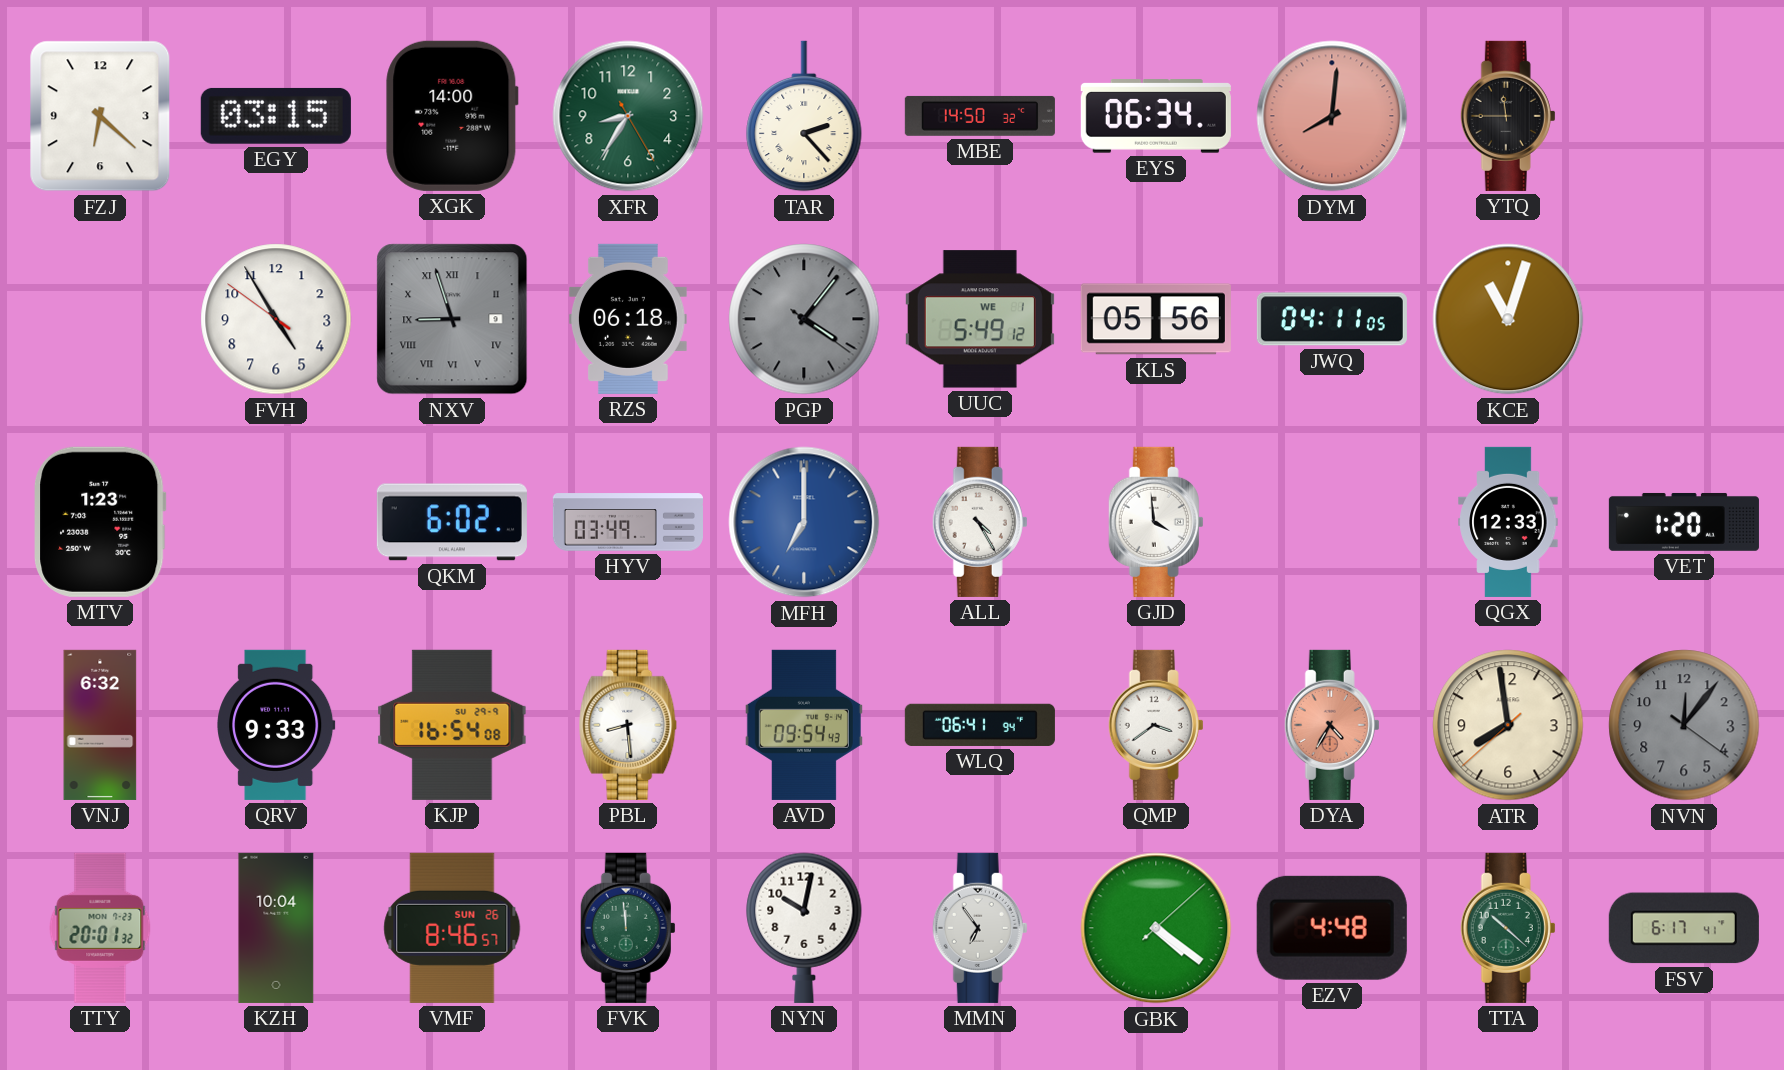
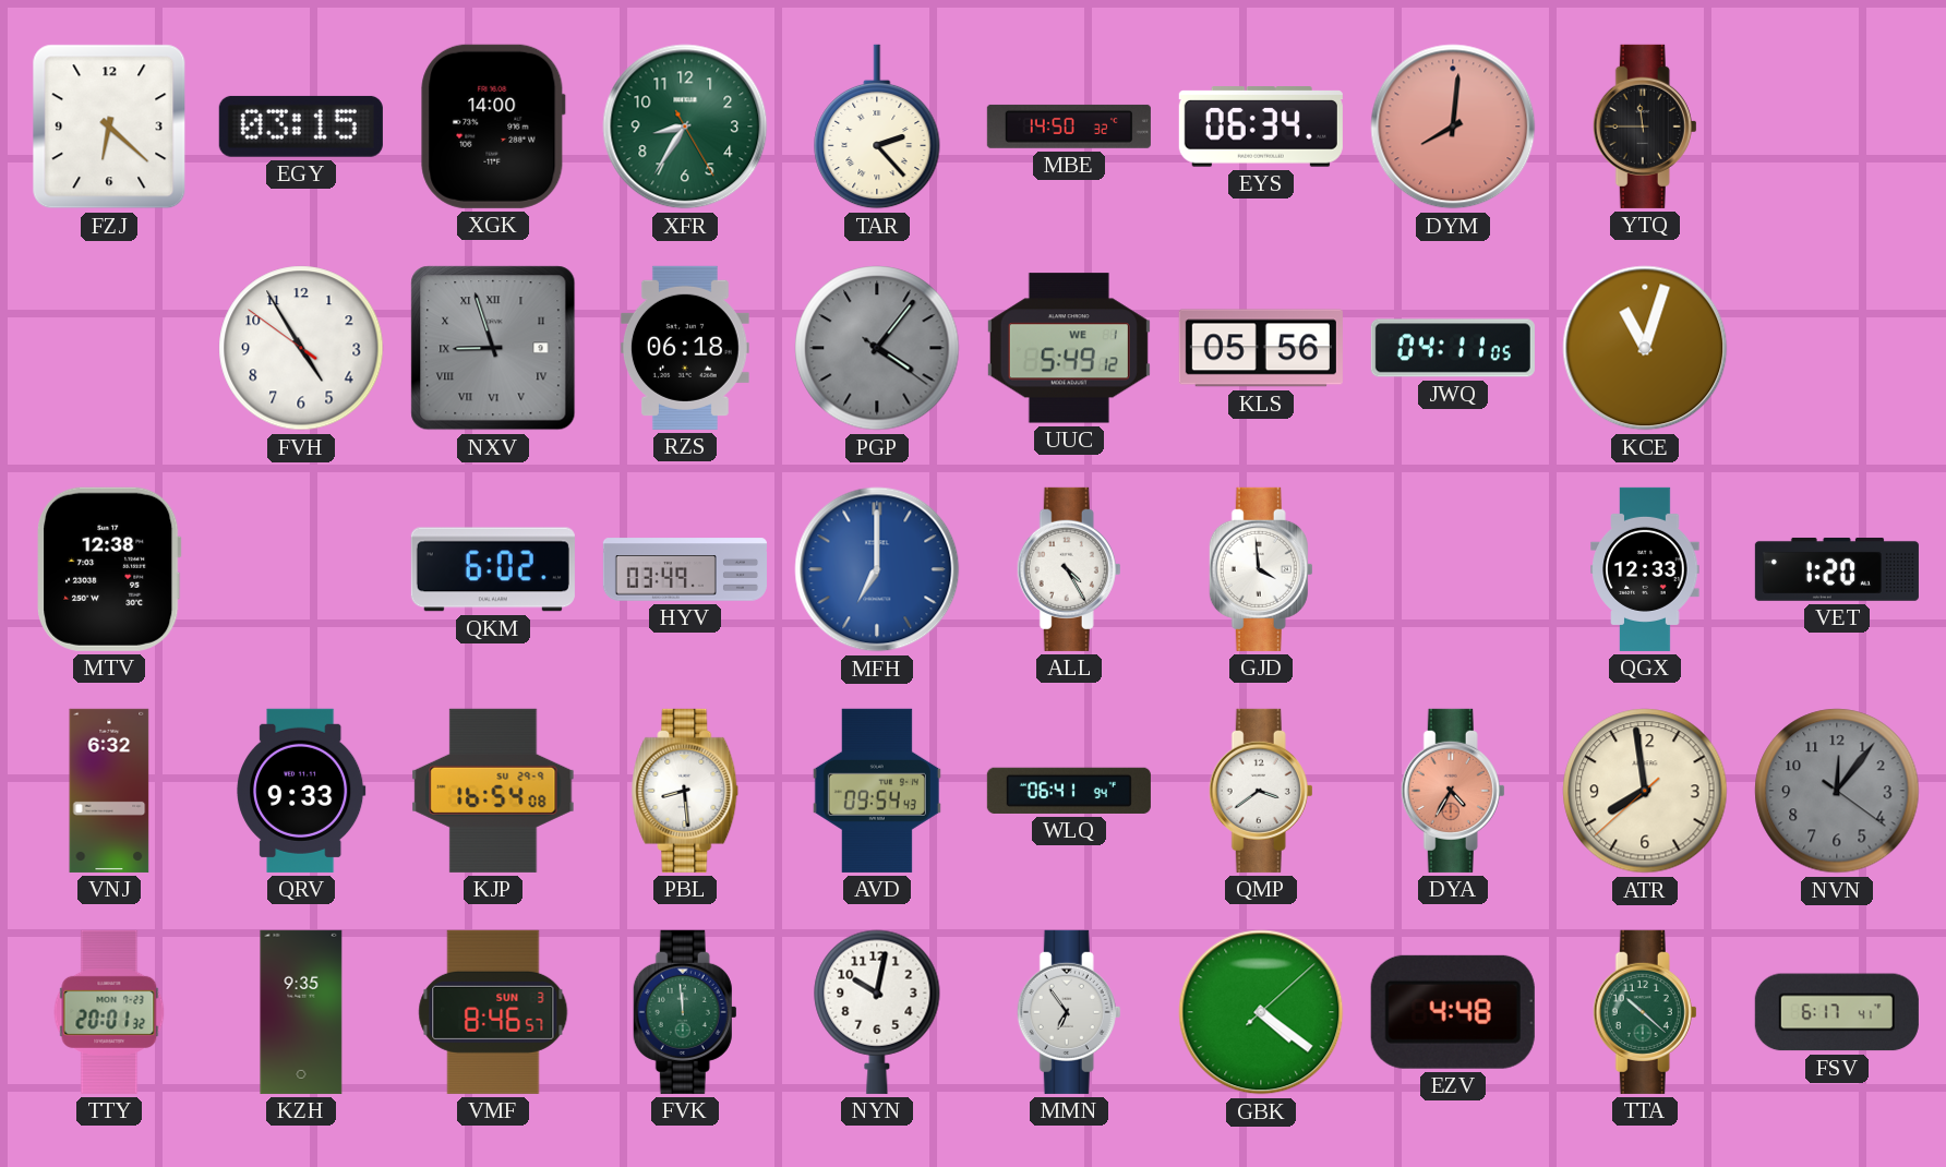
MTV: 1:23 -> 12:38
KZH: 10:04 -> 9:35
VMF date: SUN 26 -> SUN 3
